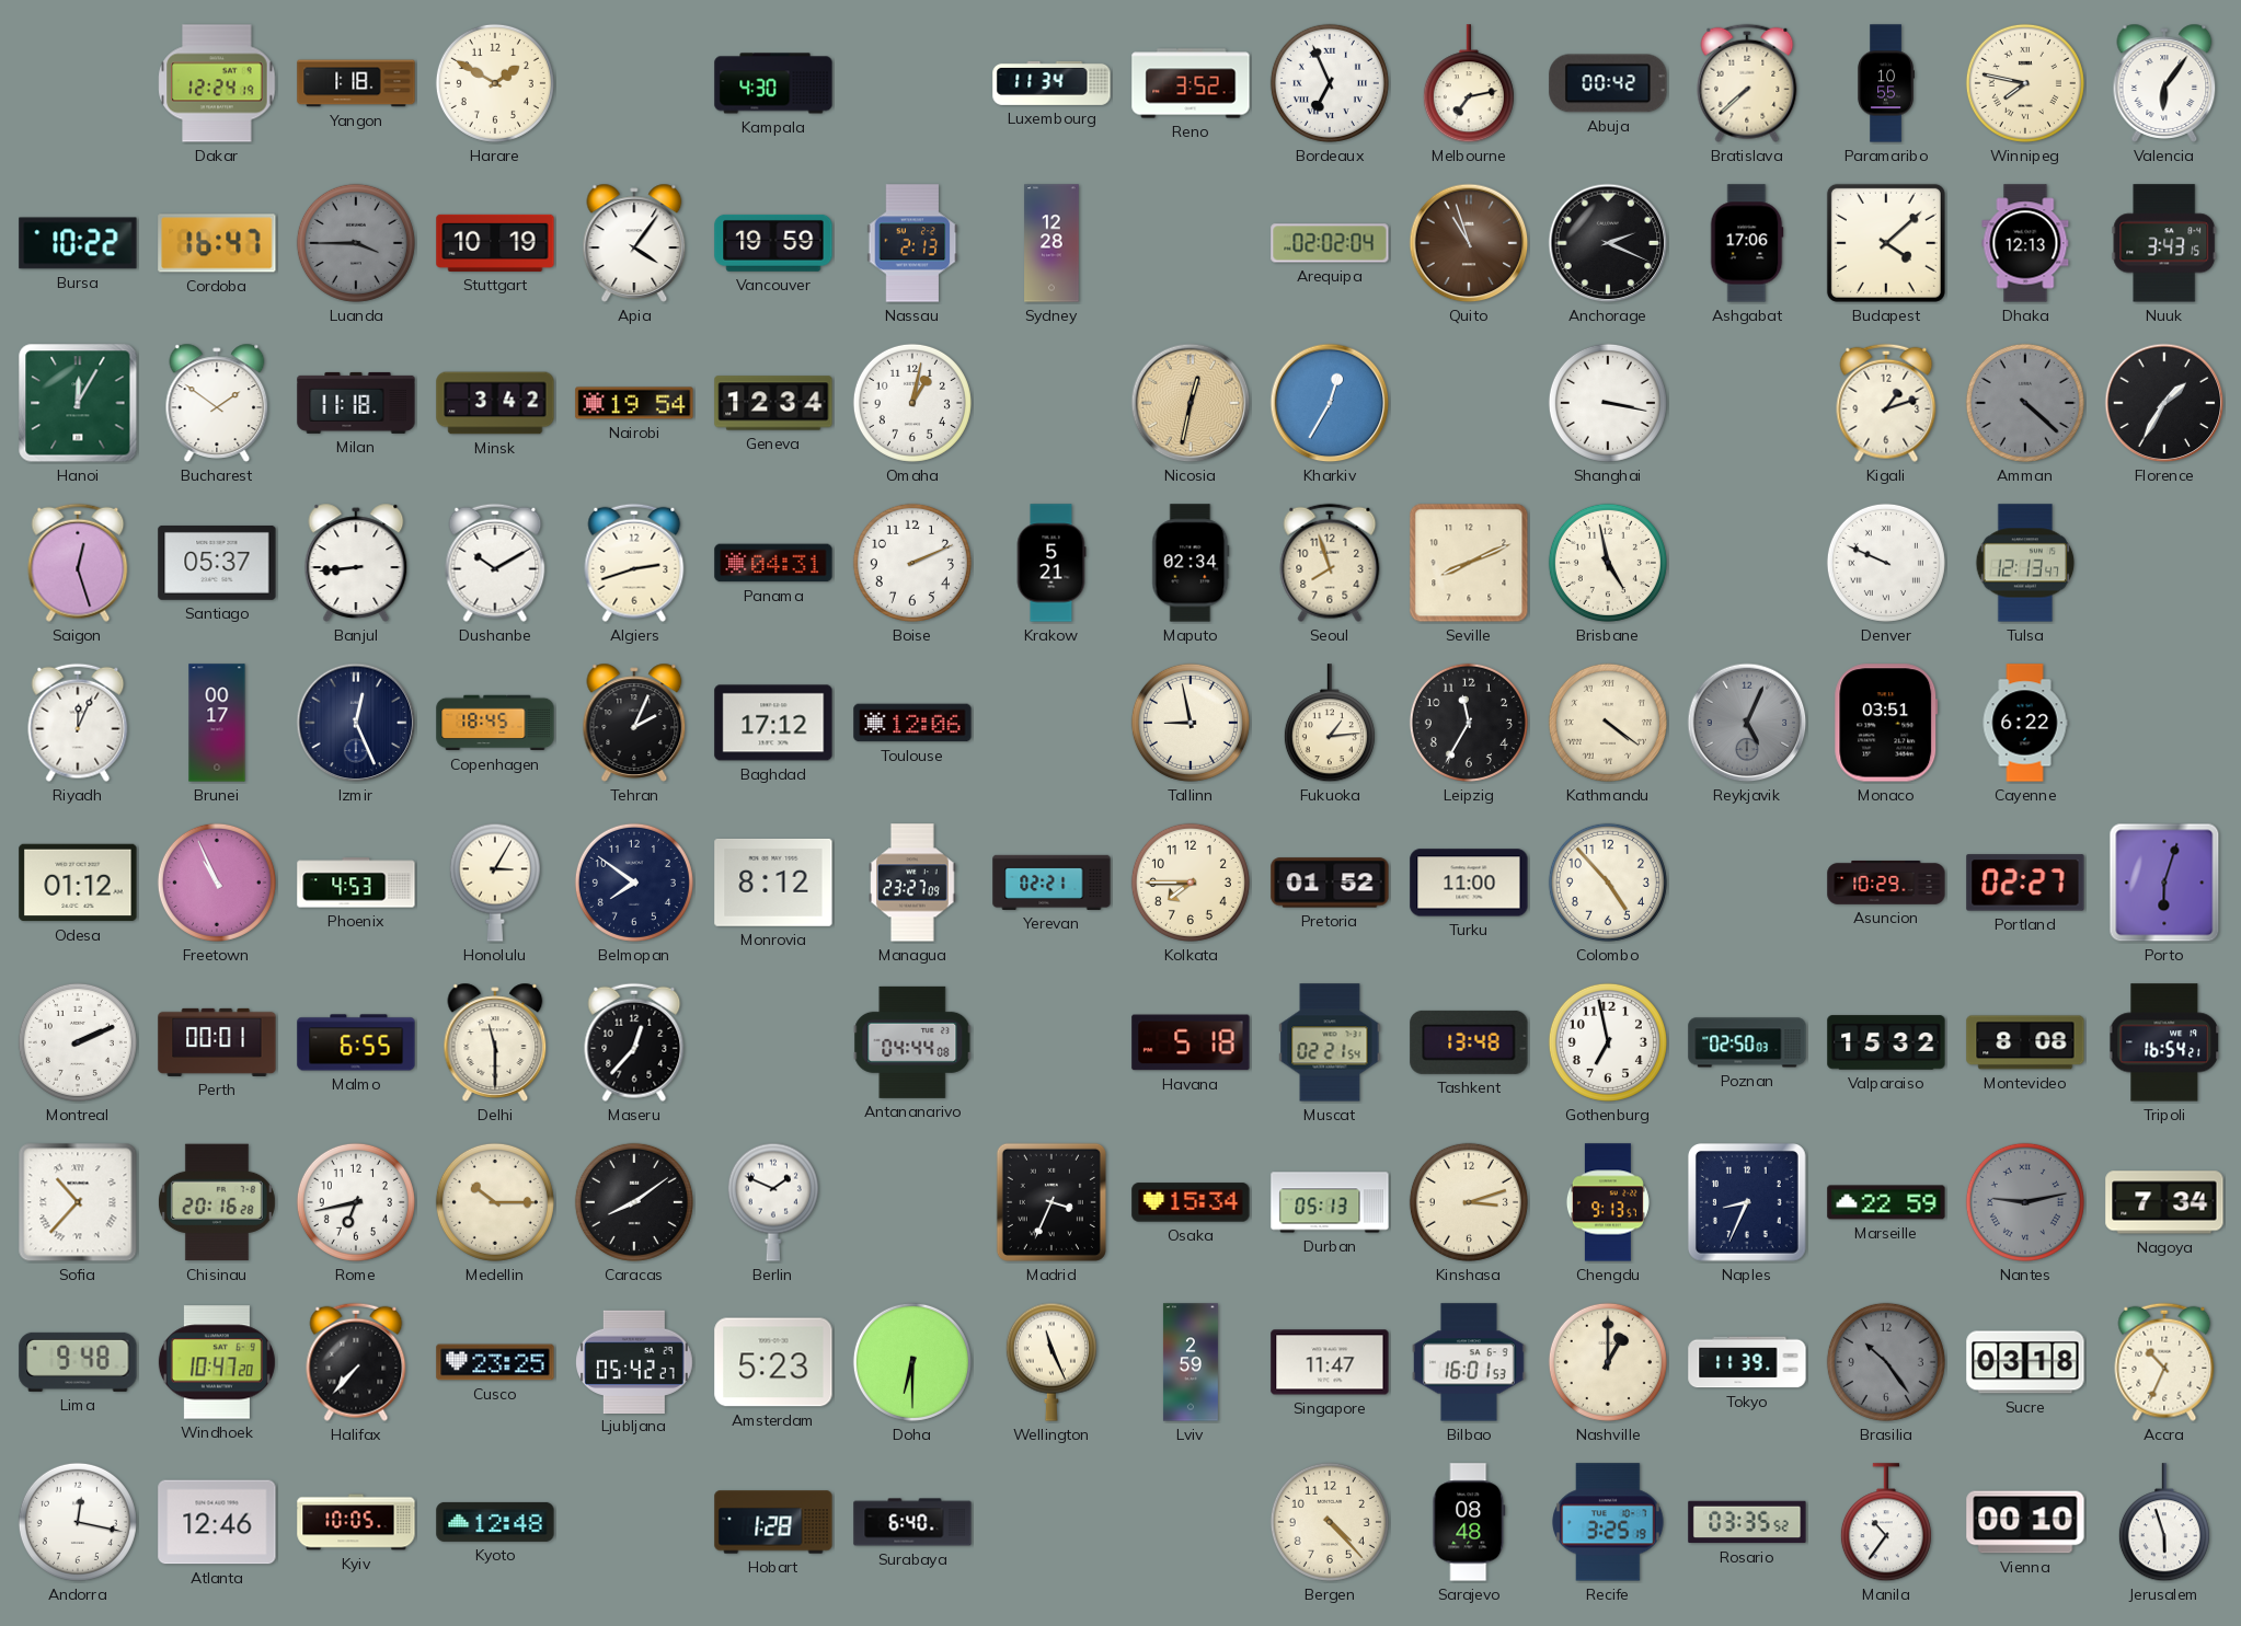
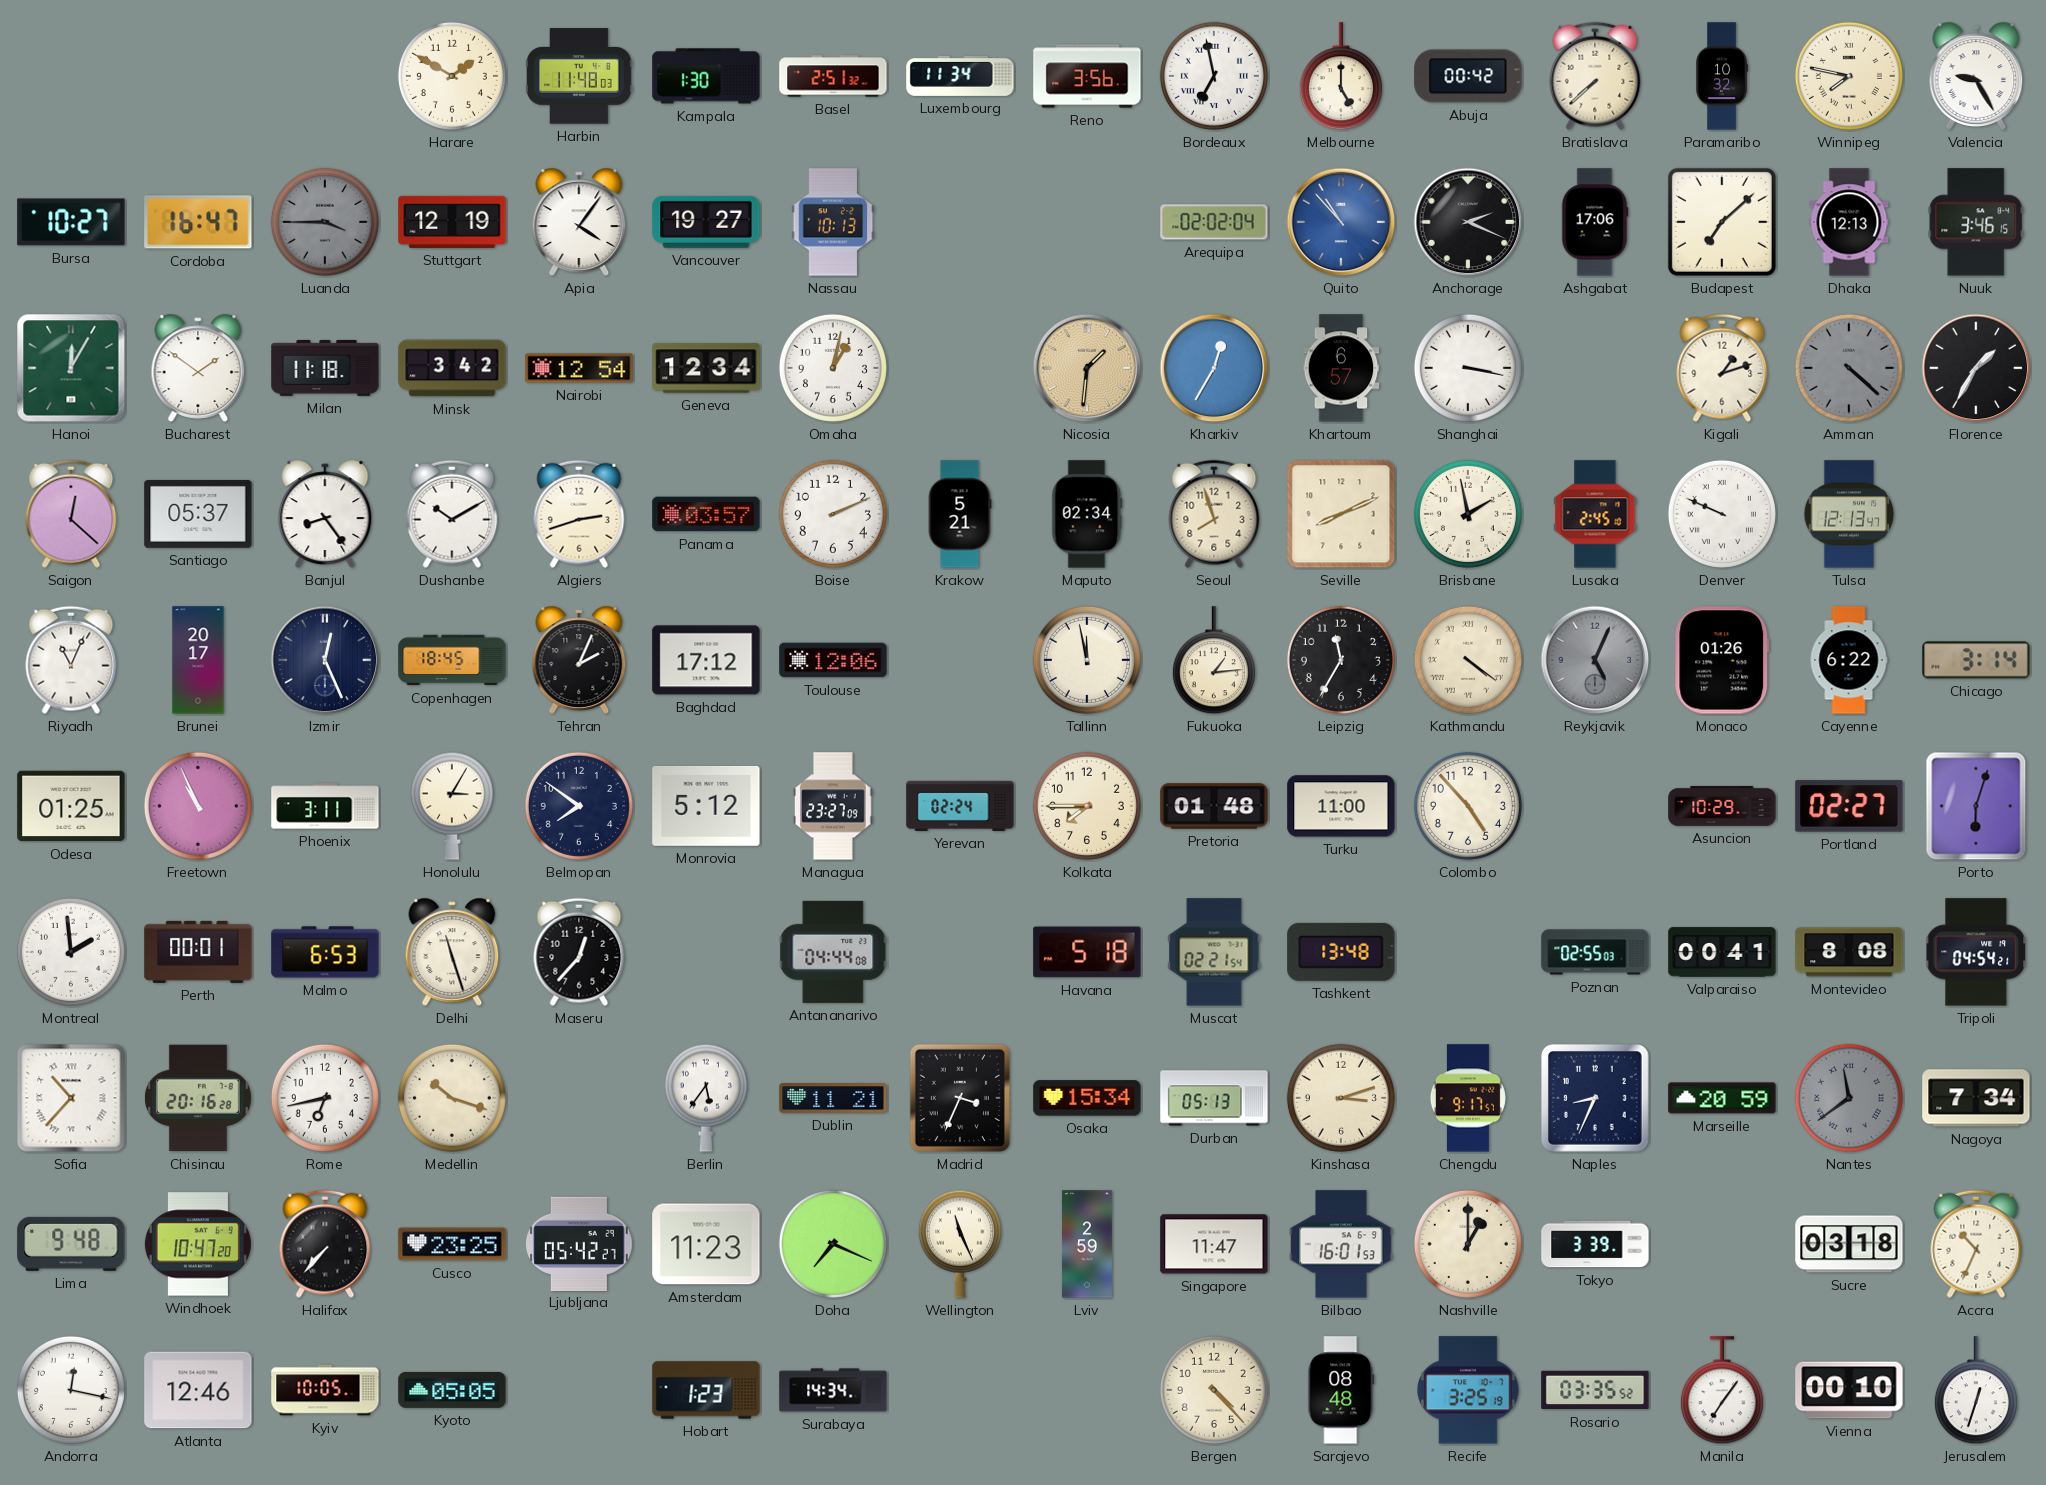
Dakar: 12:24 -> none
Yangon: 1:18 -> none
Harbin: none -> 11:48
Kampala: 4:30 -> 1:30
Basel: none -> 2:51
Reno: 3:52 -> 3:56
Bordeaux: 6:56 -> 6:58
Melbourne: 7:13 -> 5:00
Paramaribo: 10:55 -> 10:32
Valencia: 6:06 -> 9:25
Bursa: 10:22 -> 10:27
Stuttgart: 10:19 -> 12:19
Vancouver: 19:59 -> 19:27
Nassau: 2:13 -> 10:13
Sydney: 12:28 -> none
Quito: 10:57 -> 10:53
Quito dial: brown -> blue
Budapest: 4:08 -> 7:08
Nuuk: 3:43 -> 3:46
Nairobi: 19:54 -> 12:54
Nicosia: 12:32 -> 1:31
Khartoum: none -> 6:57
Saigon: 12:27 -> 12:22
Banjul: 8:44 -> 8:24
Panama: 04:31 -> 03:57
Brisbane: 4:58 -> 1:58
Lusaka: none -> 2:45
Riyadh: 12:04 -> 11:04
Brunei: 00:17 -> 20:17
Tallinn: 8:58 -> 11:58
Monaco: 03:51 -> 01:26
Chicago: none -> 3:14
Odesa: 01:12 -> 01:25
Phoenix: 4:53 -> 3:11
Monrovia: 8:12 -> 5:12
Yerevan: 02:21 -> 02:24
Pretoria: 01:52 -> 01:48
Montreal: 2:11 -> 1:59
Malmo: 6:55 -> 6:53
Delhi: 11:30 -> 11:27
Gothenburg: 6:58 -> none
Poznan: 02:50 -> 02:55
Valparaiso: 15:32 -> 00:41
Tripoli: 16:54 -> 04:54
Medellin: 10:15 -> 10:18
Caracas: 8:09 -> none
Berlin: 1:49 -> 5:36
Dublin: none -> 11:21
Chengdu: 9:13 -> 9:17
Marseille: 22:59 -> 20:59
Nantes: 9:13 -> 11:39
Amsterdam: 5:23 -> 11:23
Doha: 6:30 -> 7:19
Tokyo: 11:39 -> 3:39
Brasilia: 10:24 -> none
Kyoto: 12:48 -> 05:05
Hobart: 1:28 -> 1:23
Surabaya: 6:40 -> 14:34
Manila: 10:36 -> 7:06
Jerusalem: 5:57 -> 12:33
